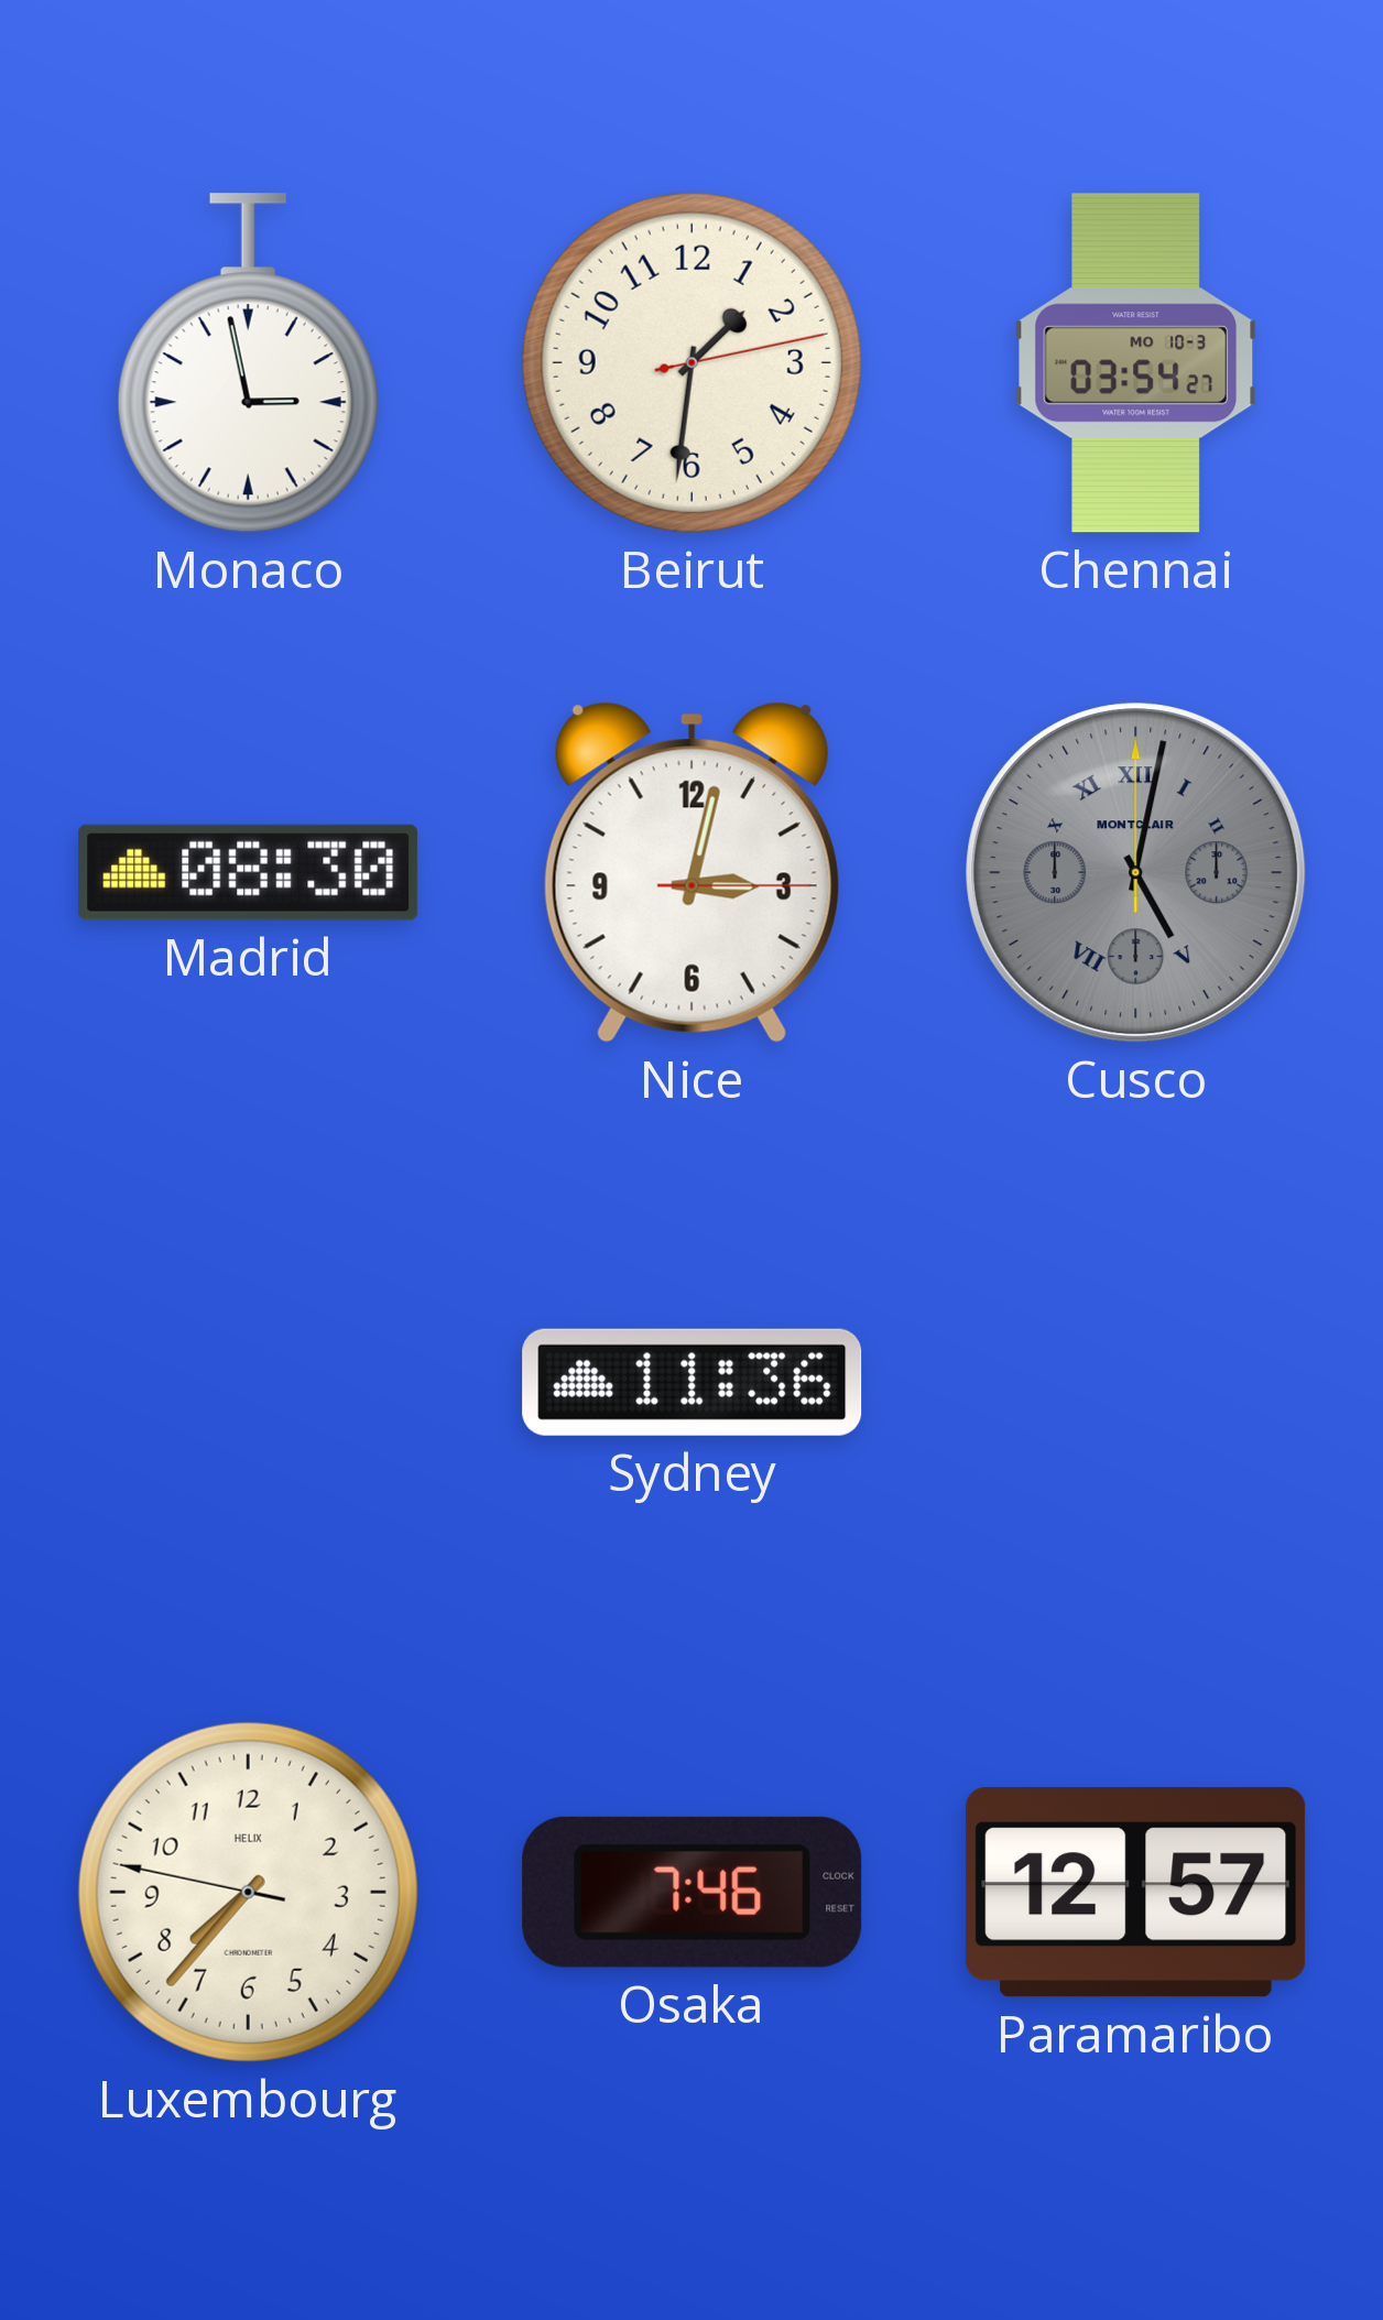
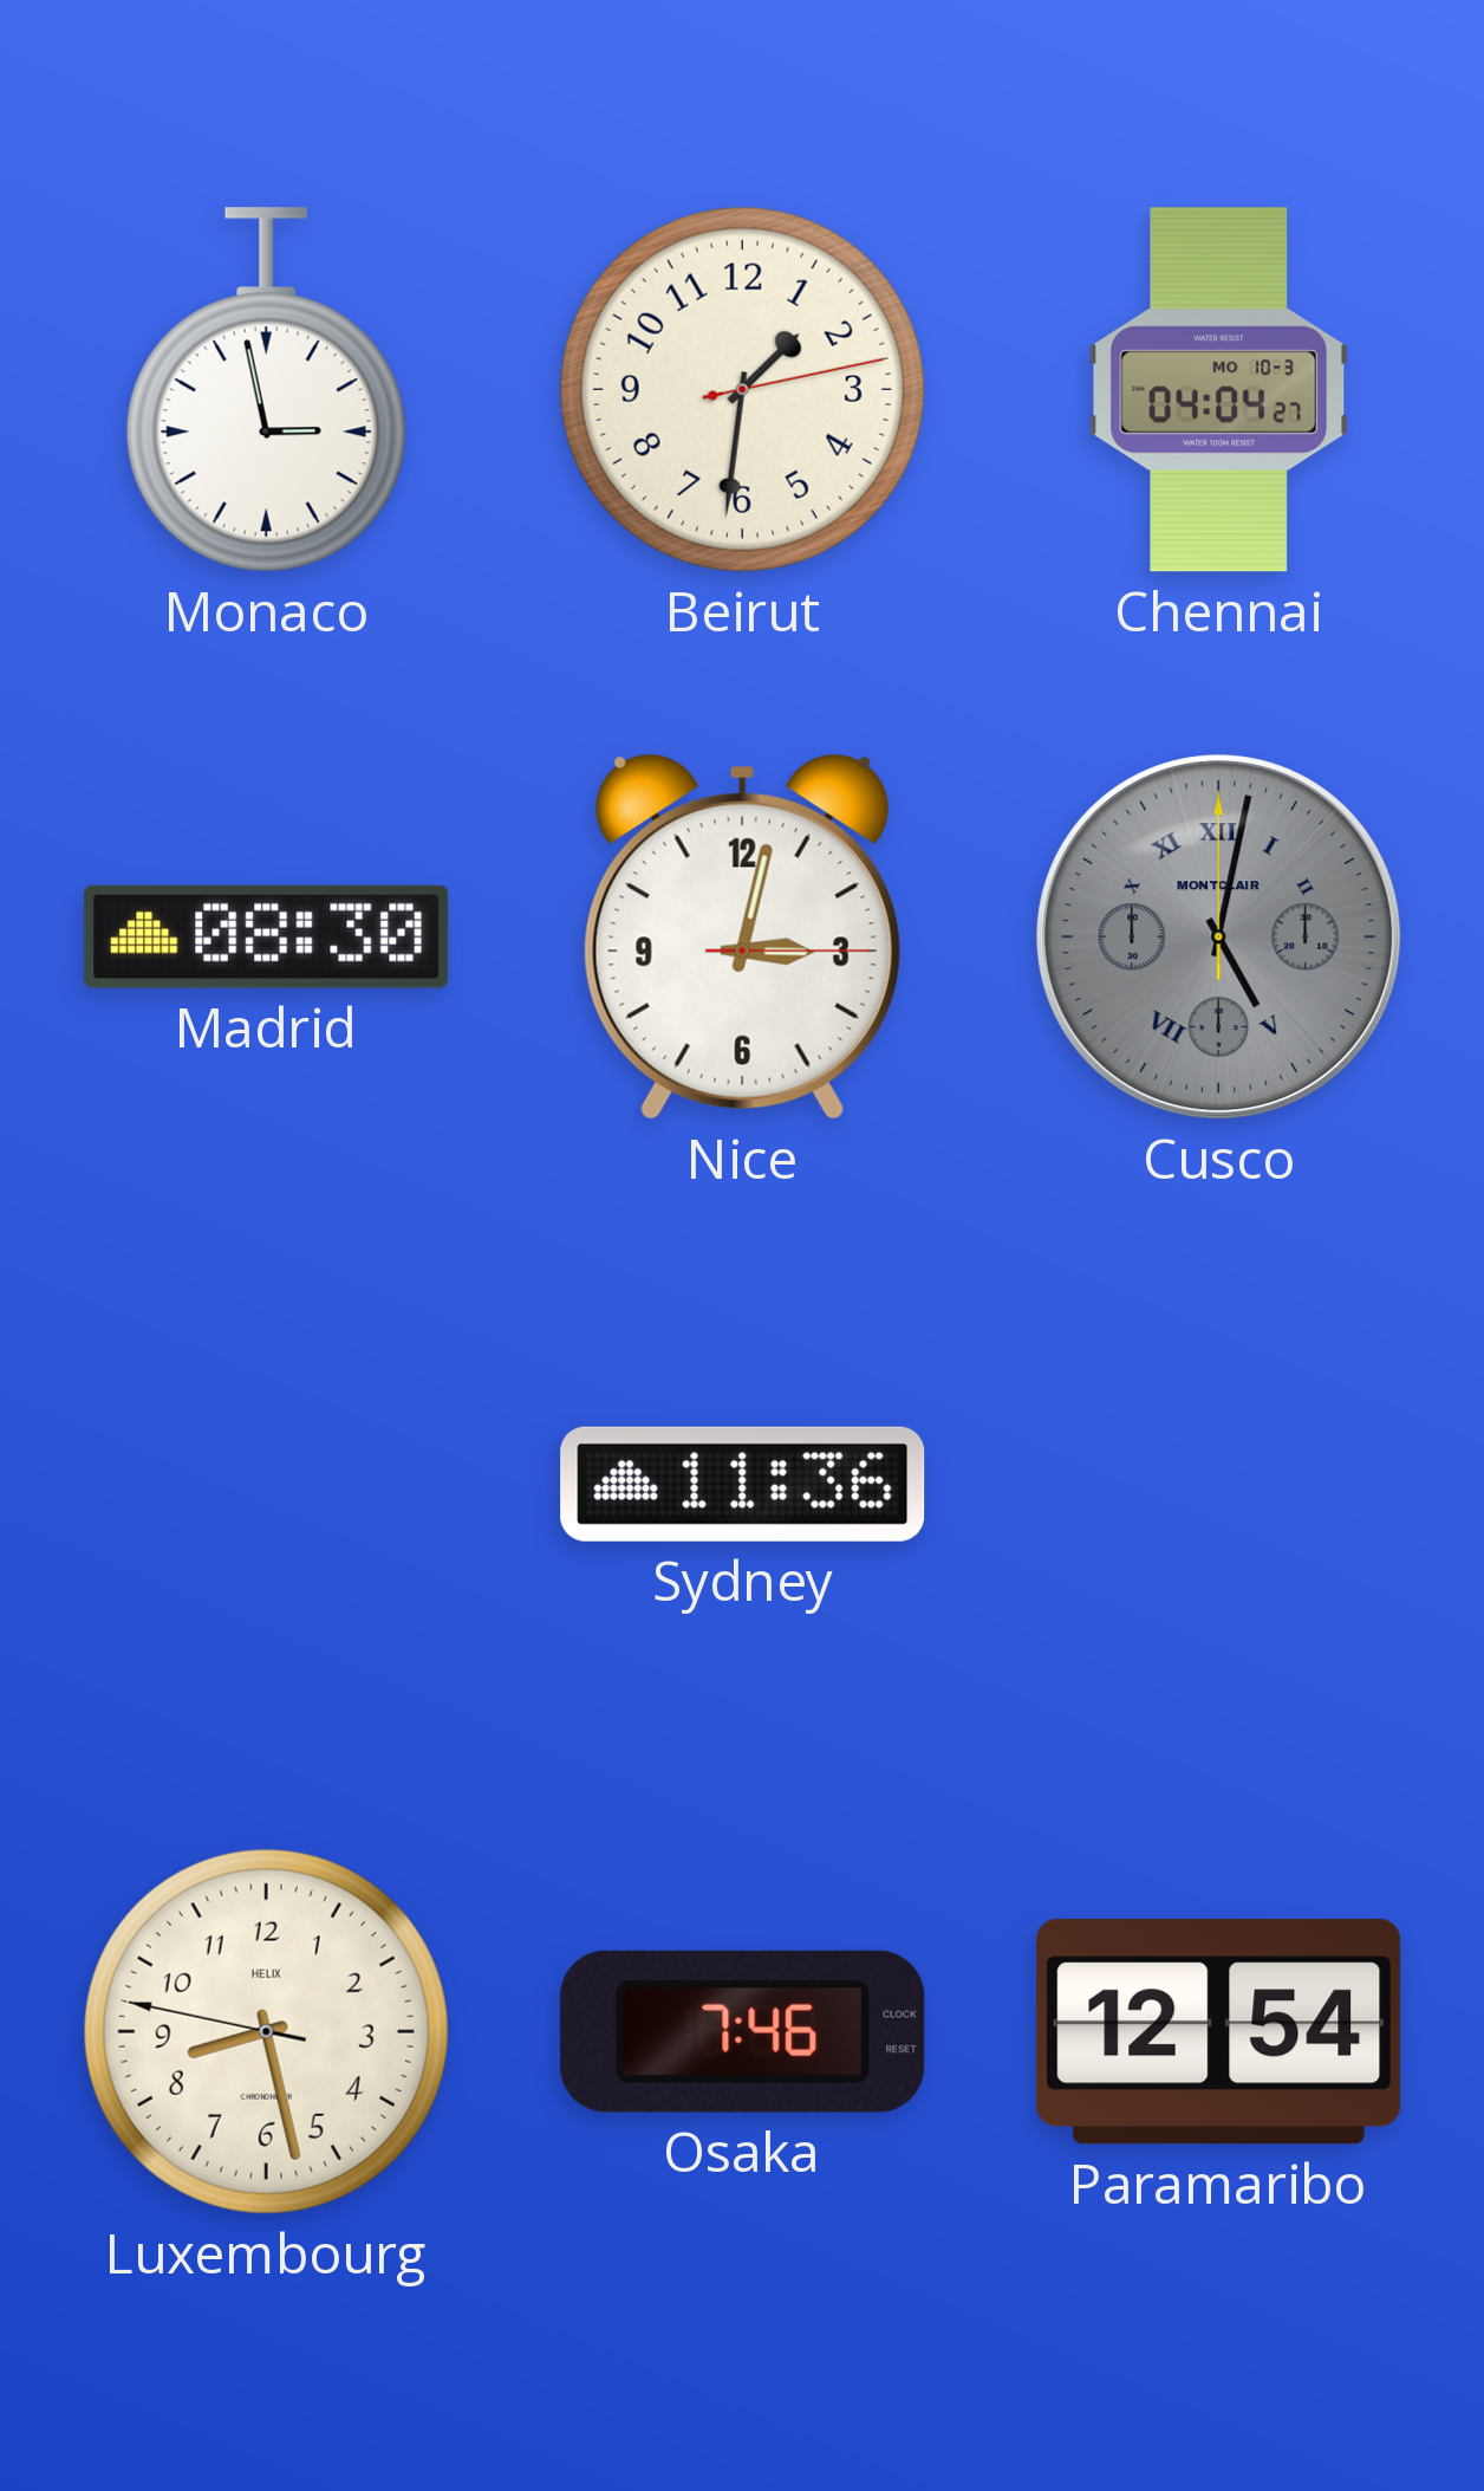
Chennai: 03:54 -> 04:04
Luxembourg: 7:36 -> 8:27
Paramaribo: 12:57 -> 12:54
